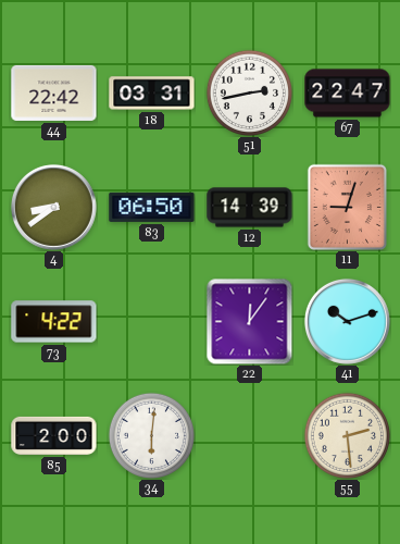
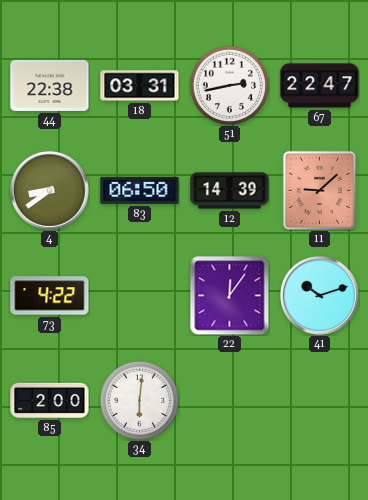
44: 22:42 -> 22:38
11: 9:03 -> 9:08
55: 2:29 -> none
